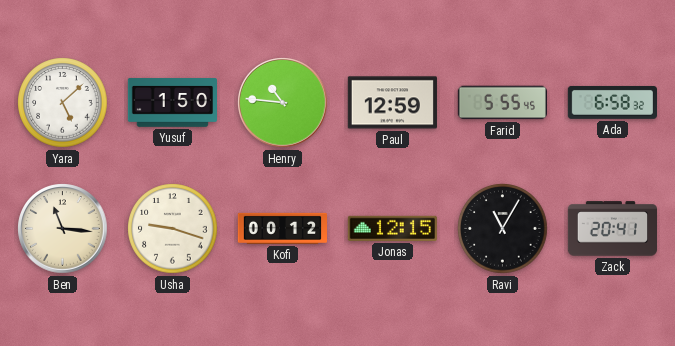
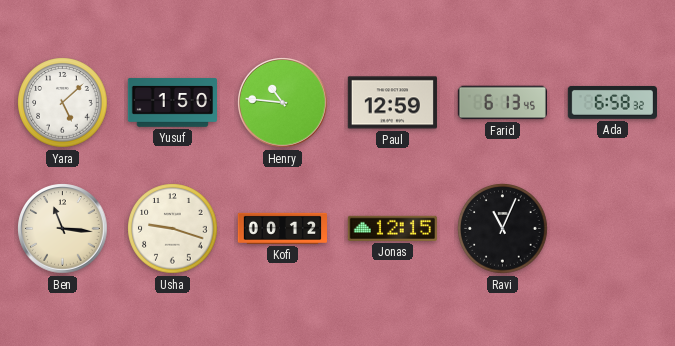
Farid: 5:55 -> 6:13
Ravi: 11:05 -> 11:04
Zack: 20:41 -> none
